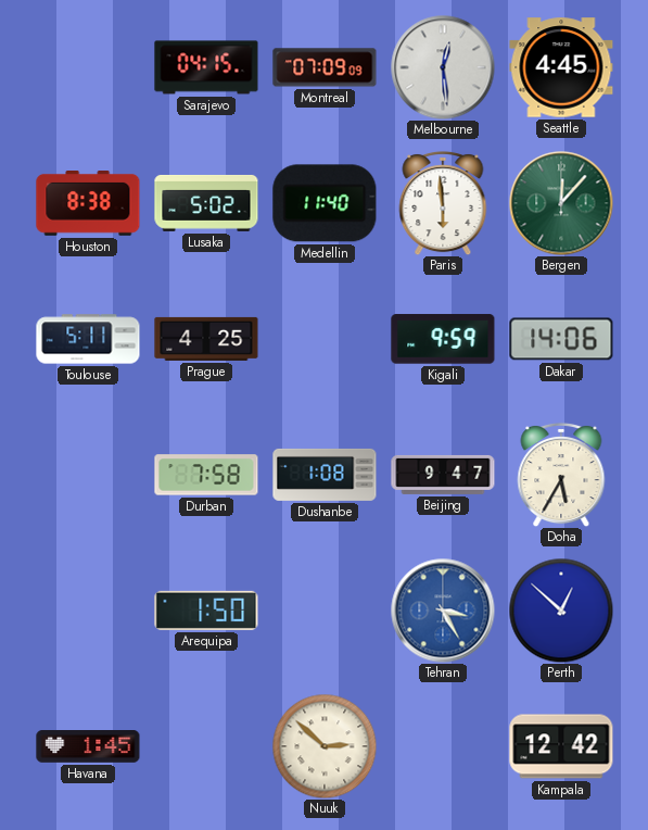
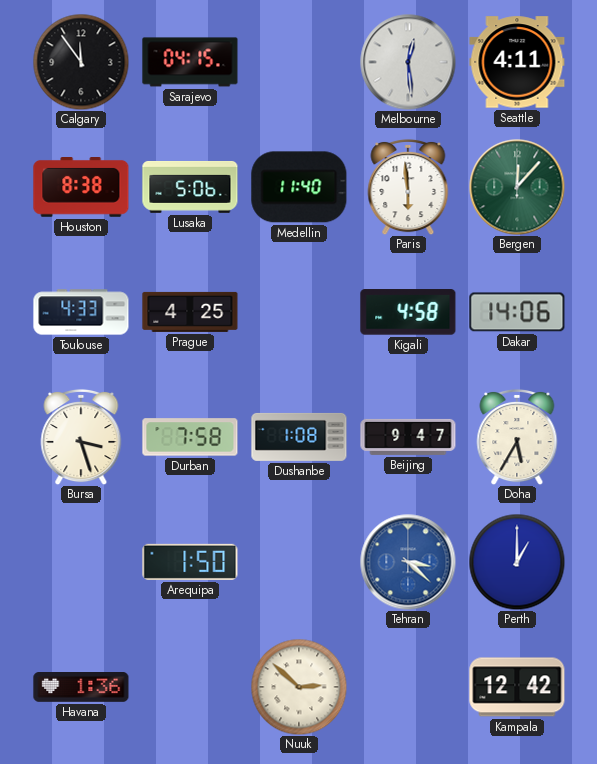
Calgary: none -> 11:54
Montreal: 07:09 -> none
Seattle: 4:45 -> 4:11
Lusaka: 5:02 -> 5:06
Toulouse: 5:11 -> 4:33
Kigali: 9:59 -> 4:58
Bursa: none -> 3:27
Tehran: 3:25 -> 3:22
Perth: 12:52 -> 1:00
Havana: 1:45 -> 1:36
